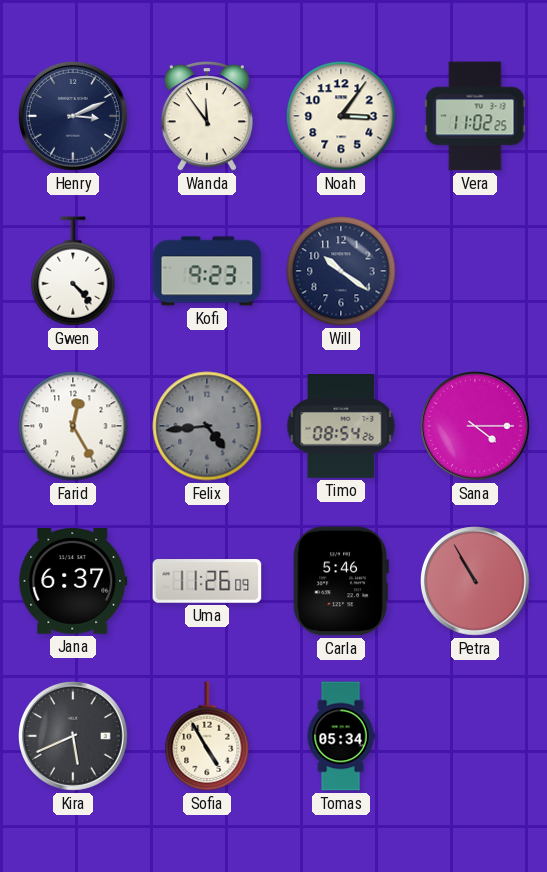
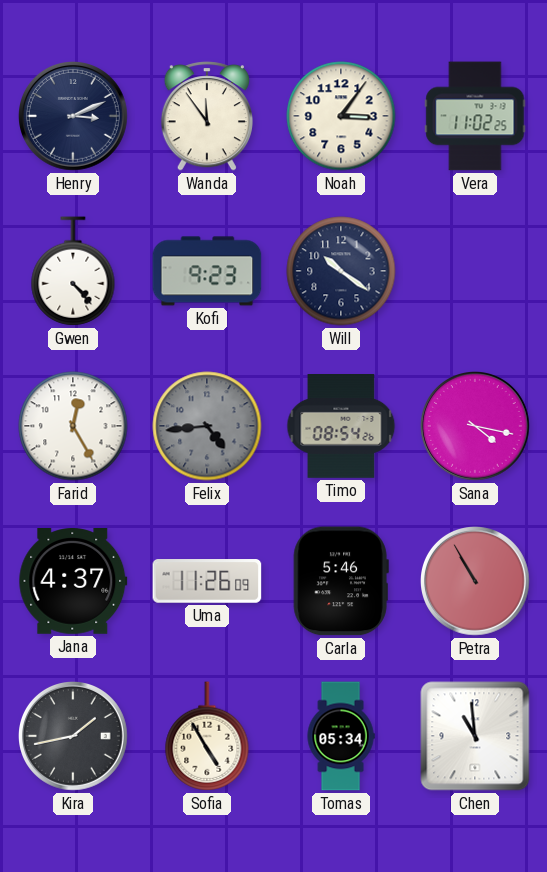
Sana: 4:15 -> 4:17
Jana: 6:37 -> 4:37
Kira: 5:41 -> 1:43
Chen: none -> 10:59
